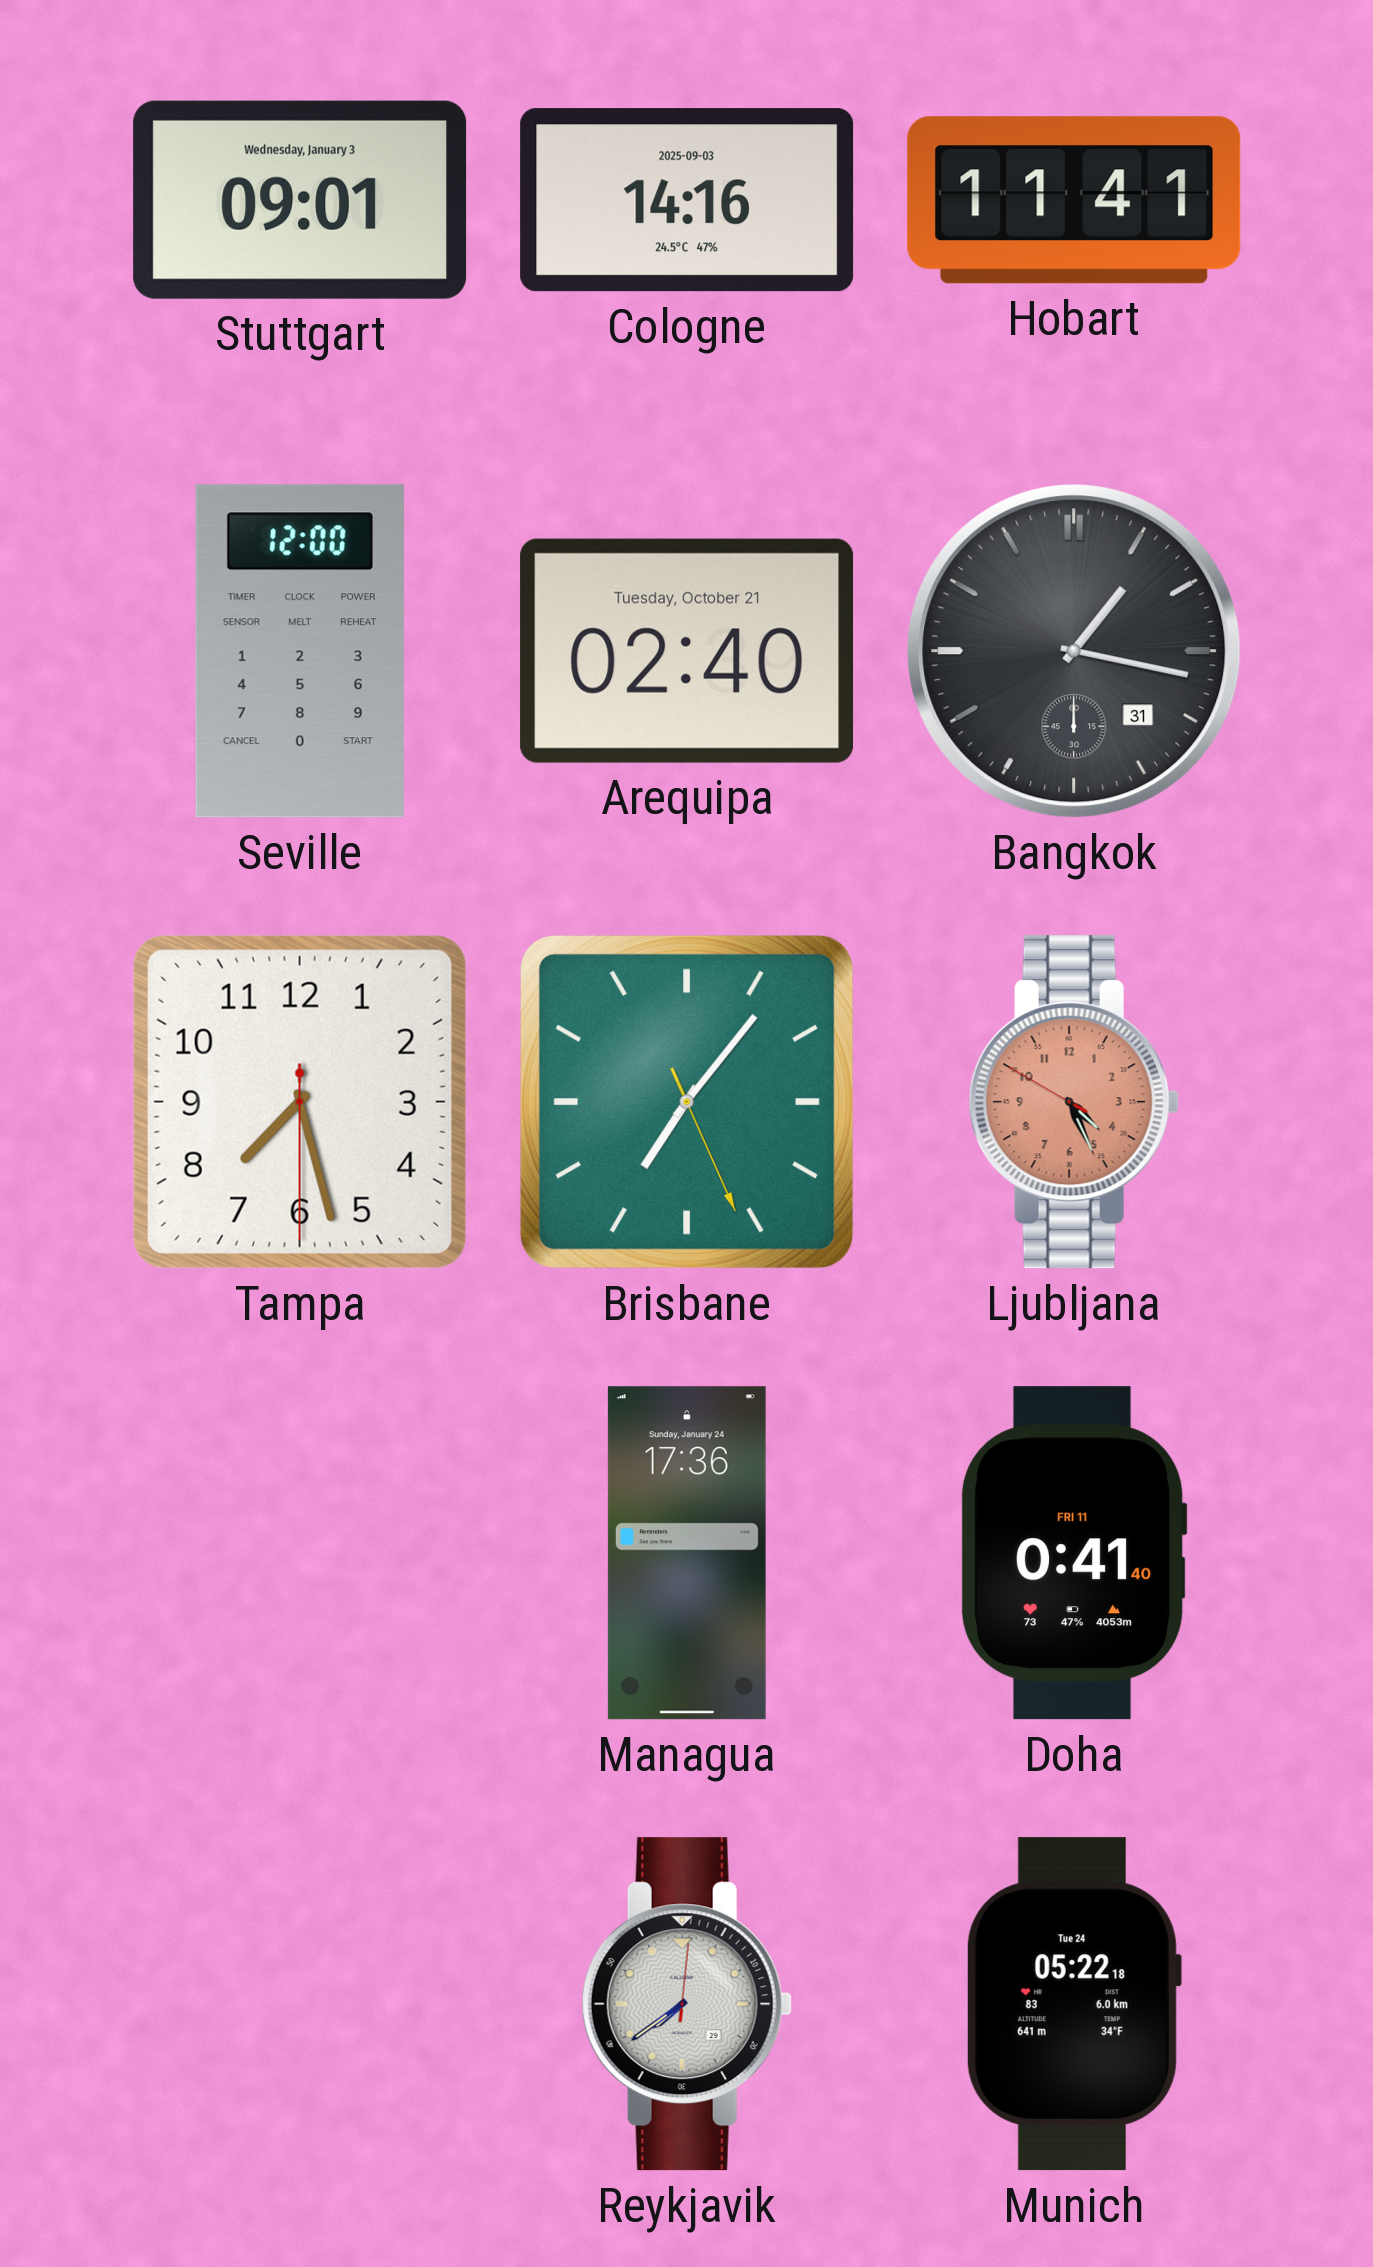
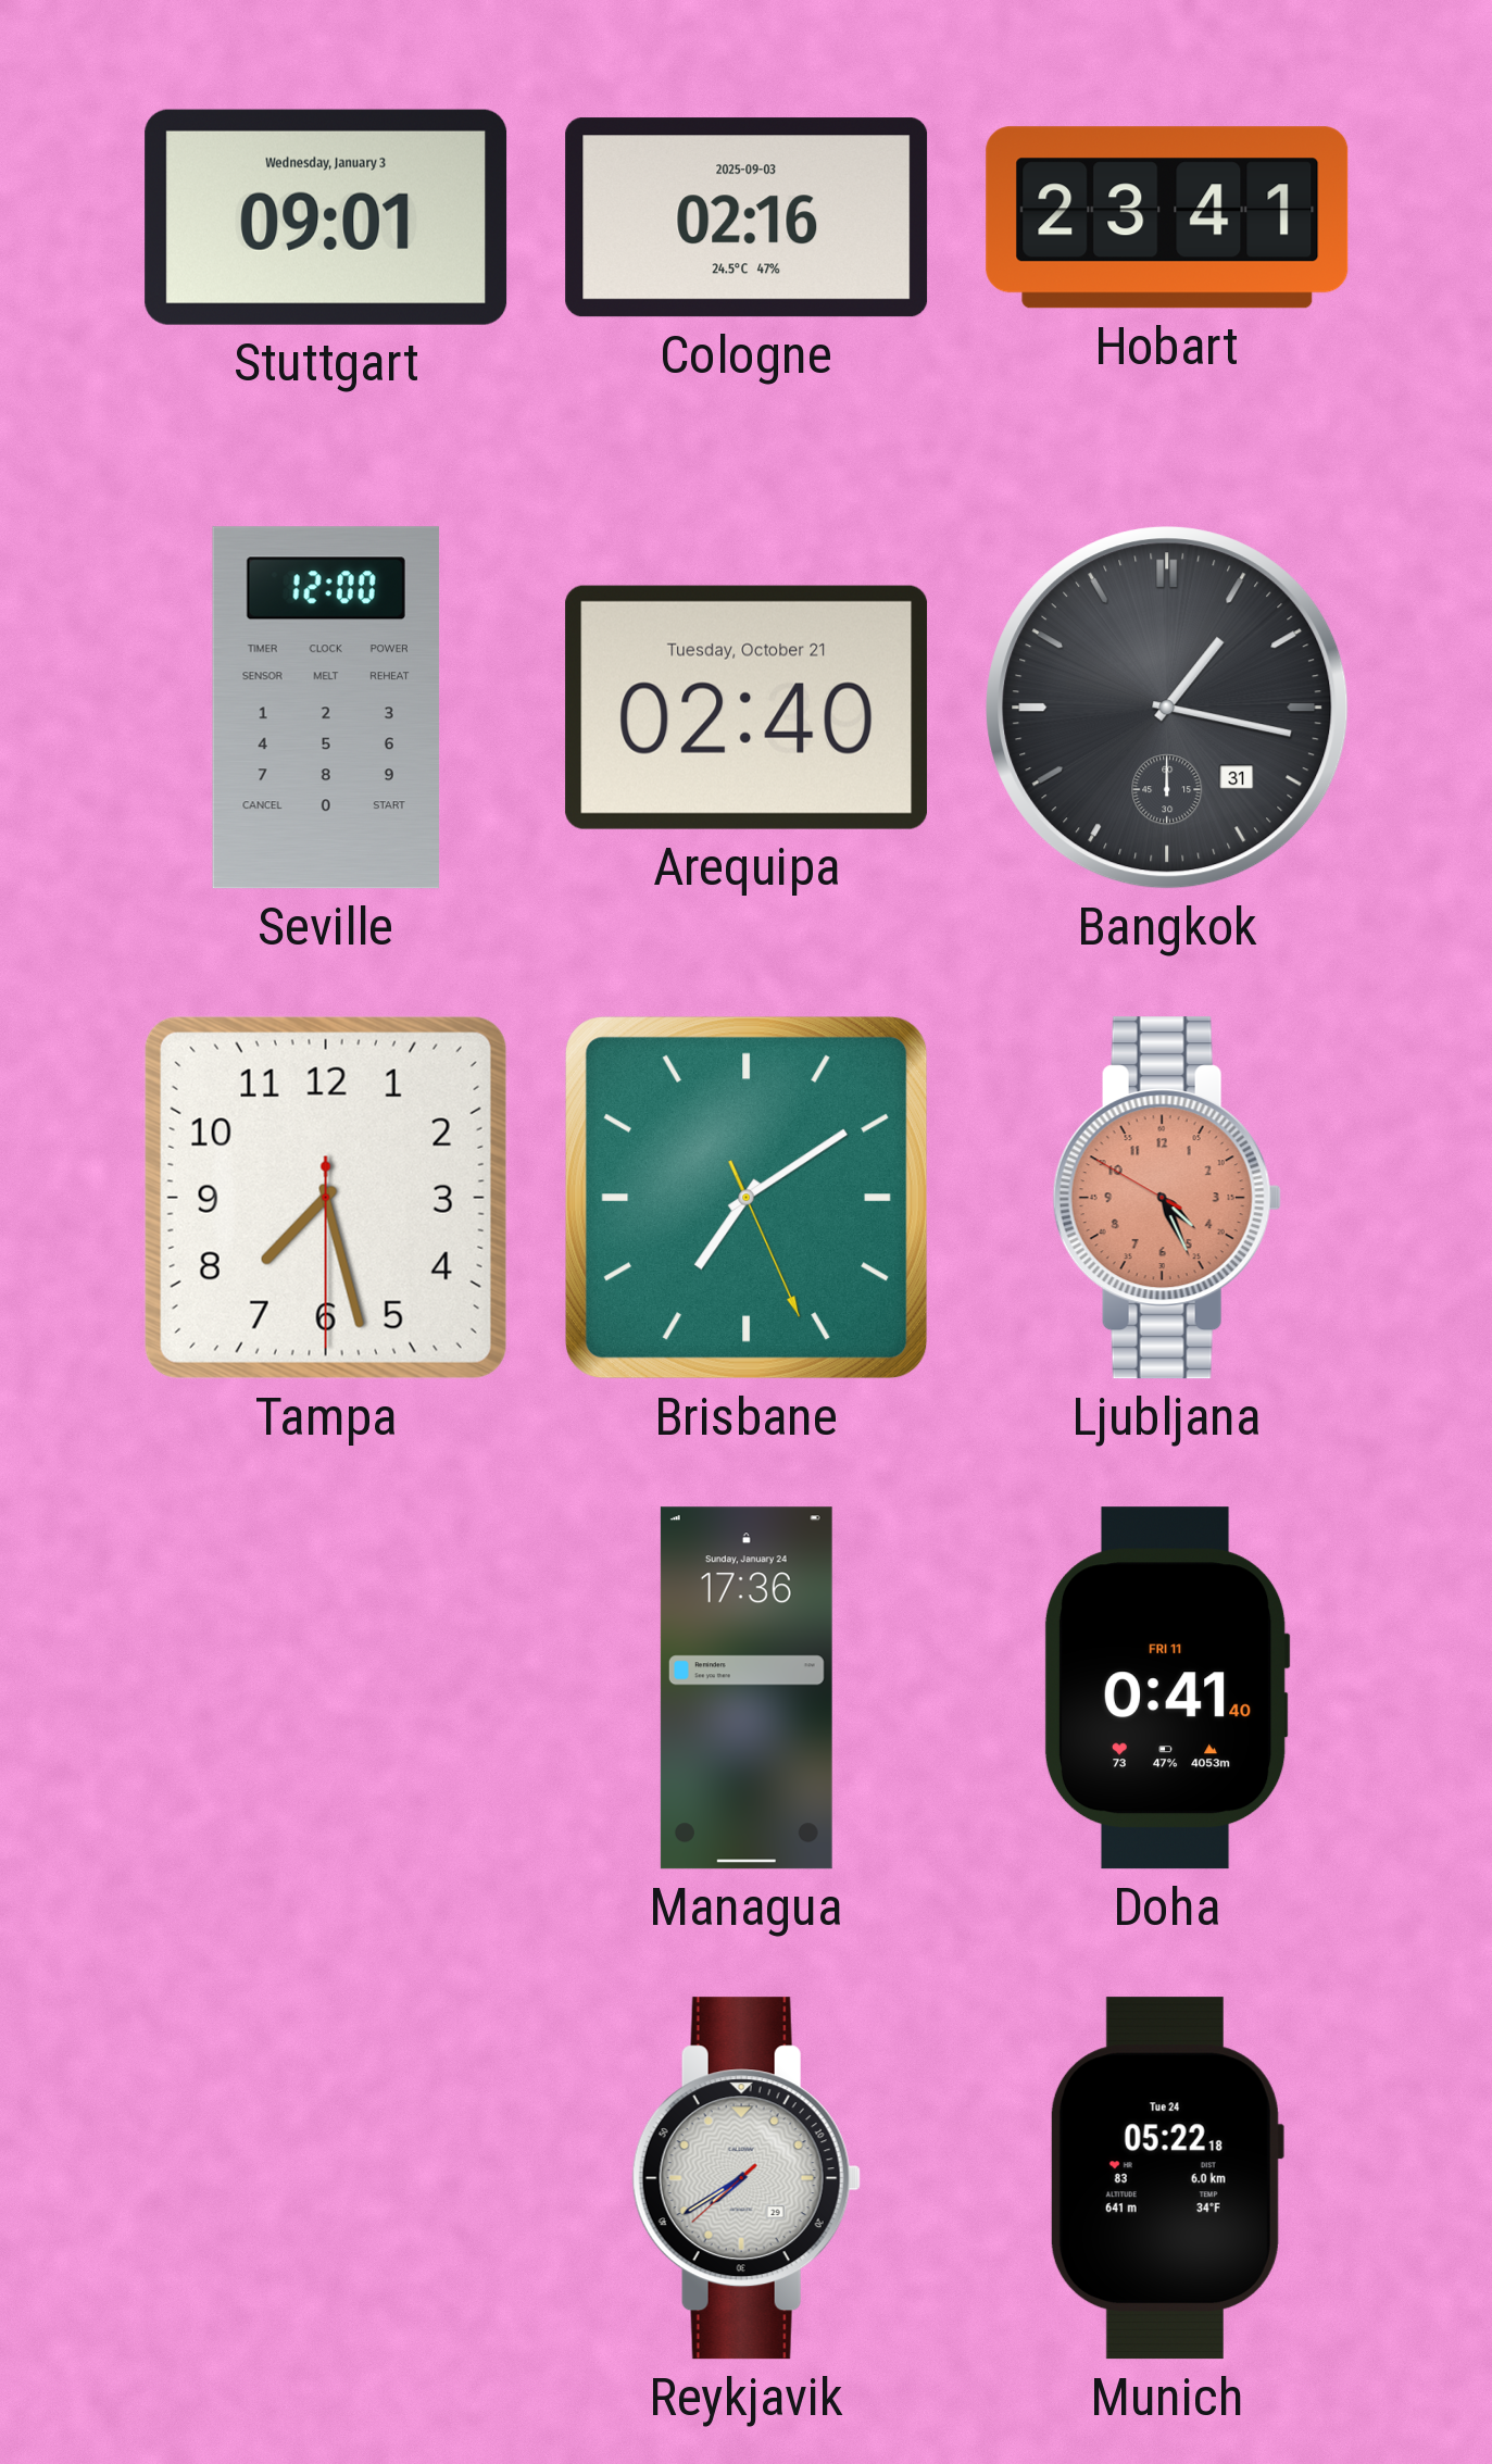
Cologne: 14:16 -> 02:16
Hobart: 11:41 -> 23:41
Brisbane: 7:06 -> 7:09
Reykjavik: 7:39:01 -> 7:39:38
